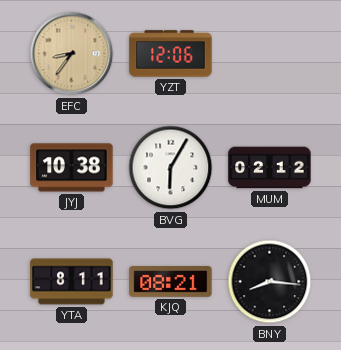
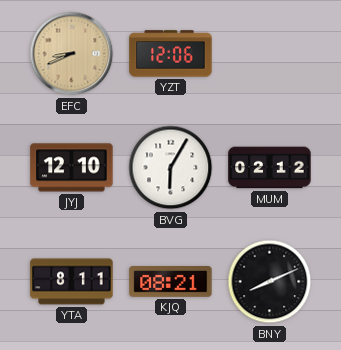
EFC: 8:36 -> 8:41
JYJ: 10:38 -> 12:10
BNY: 8:16 -> 8:11
